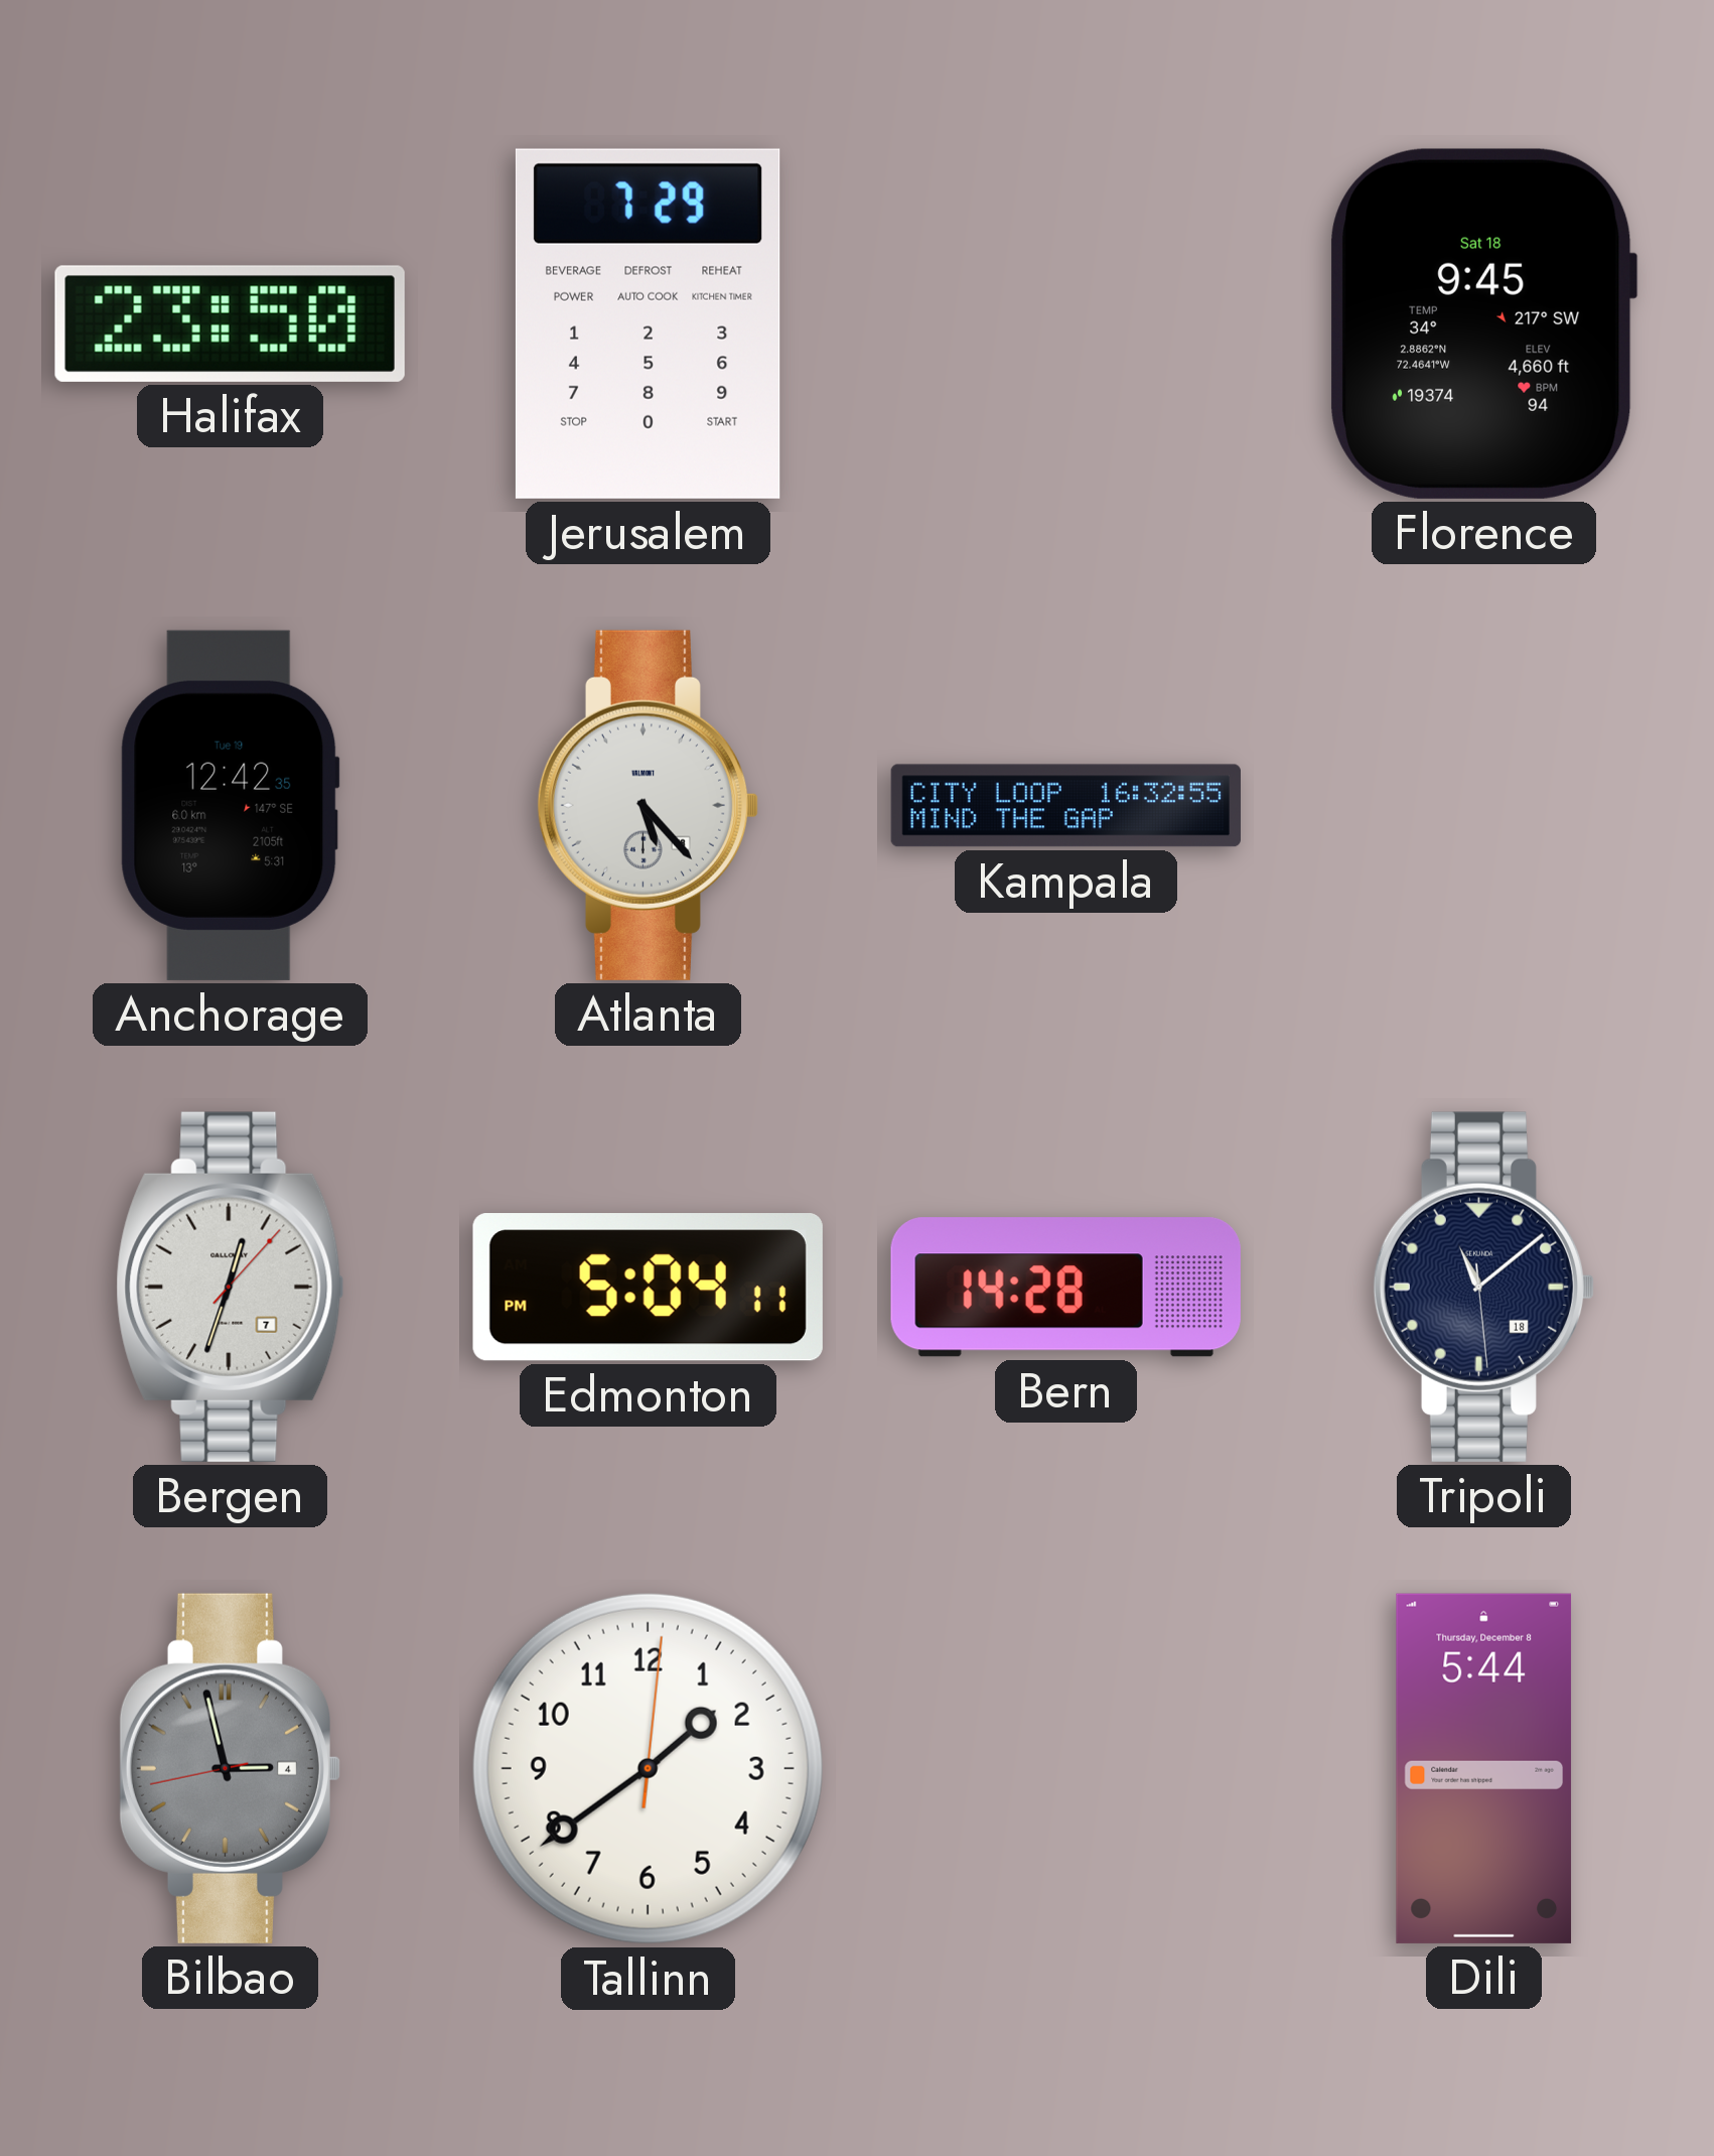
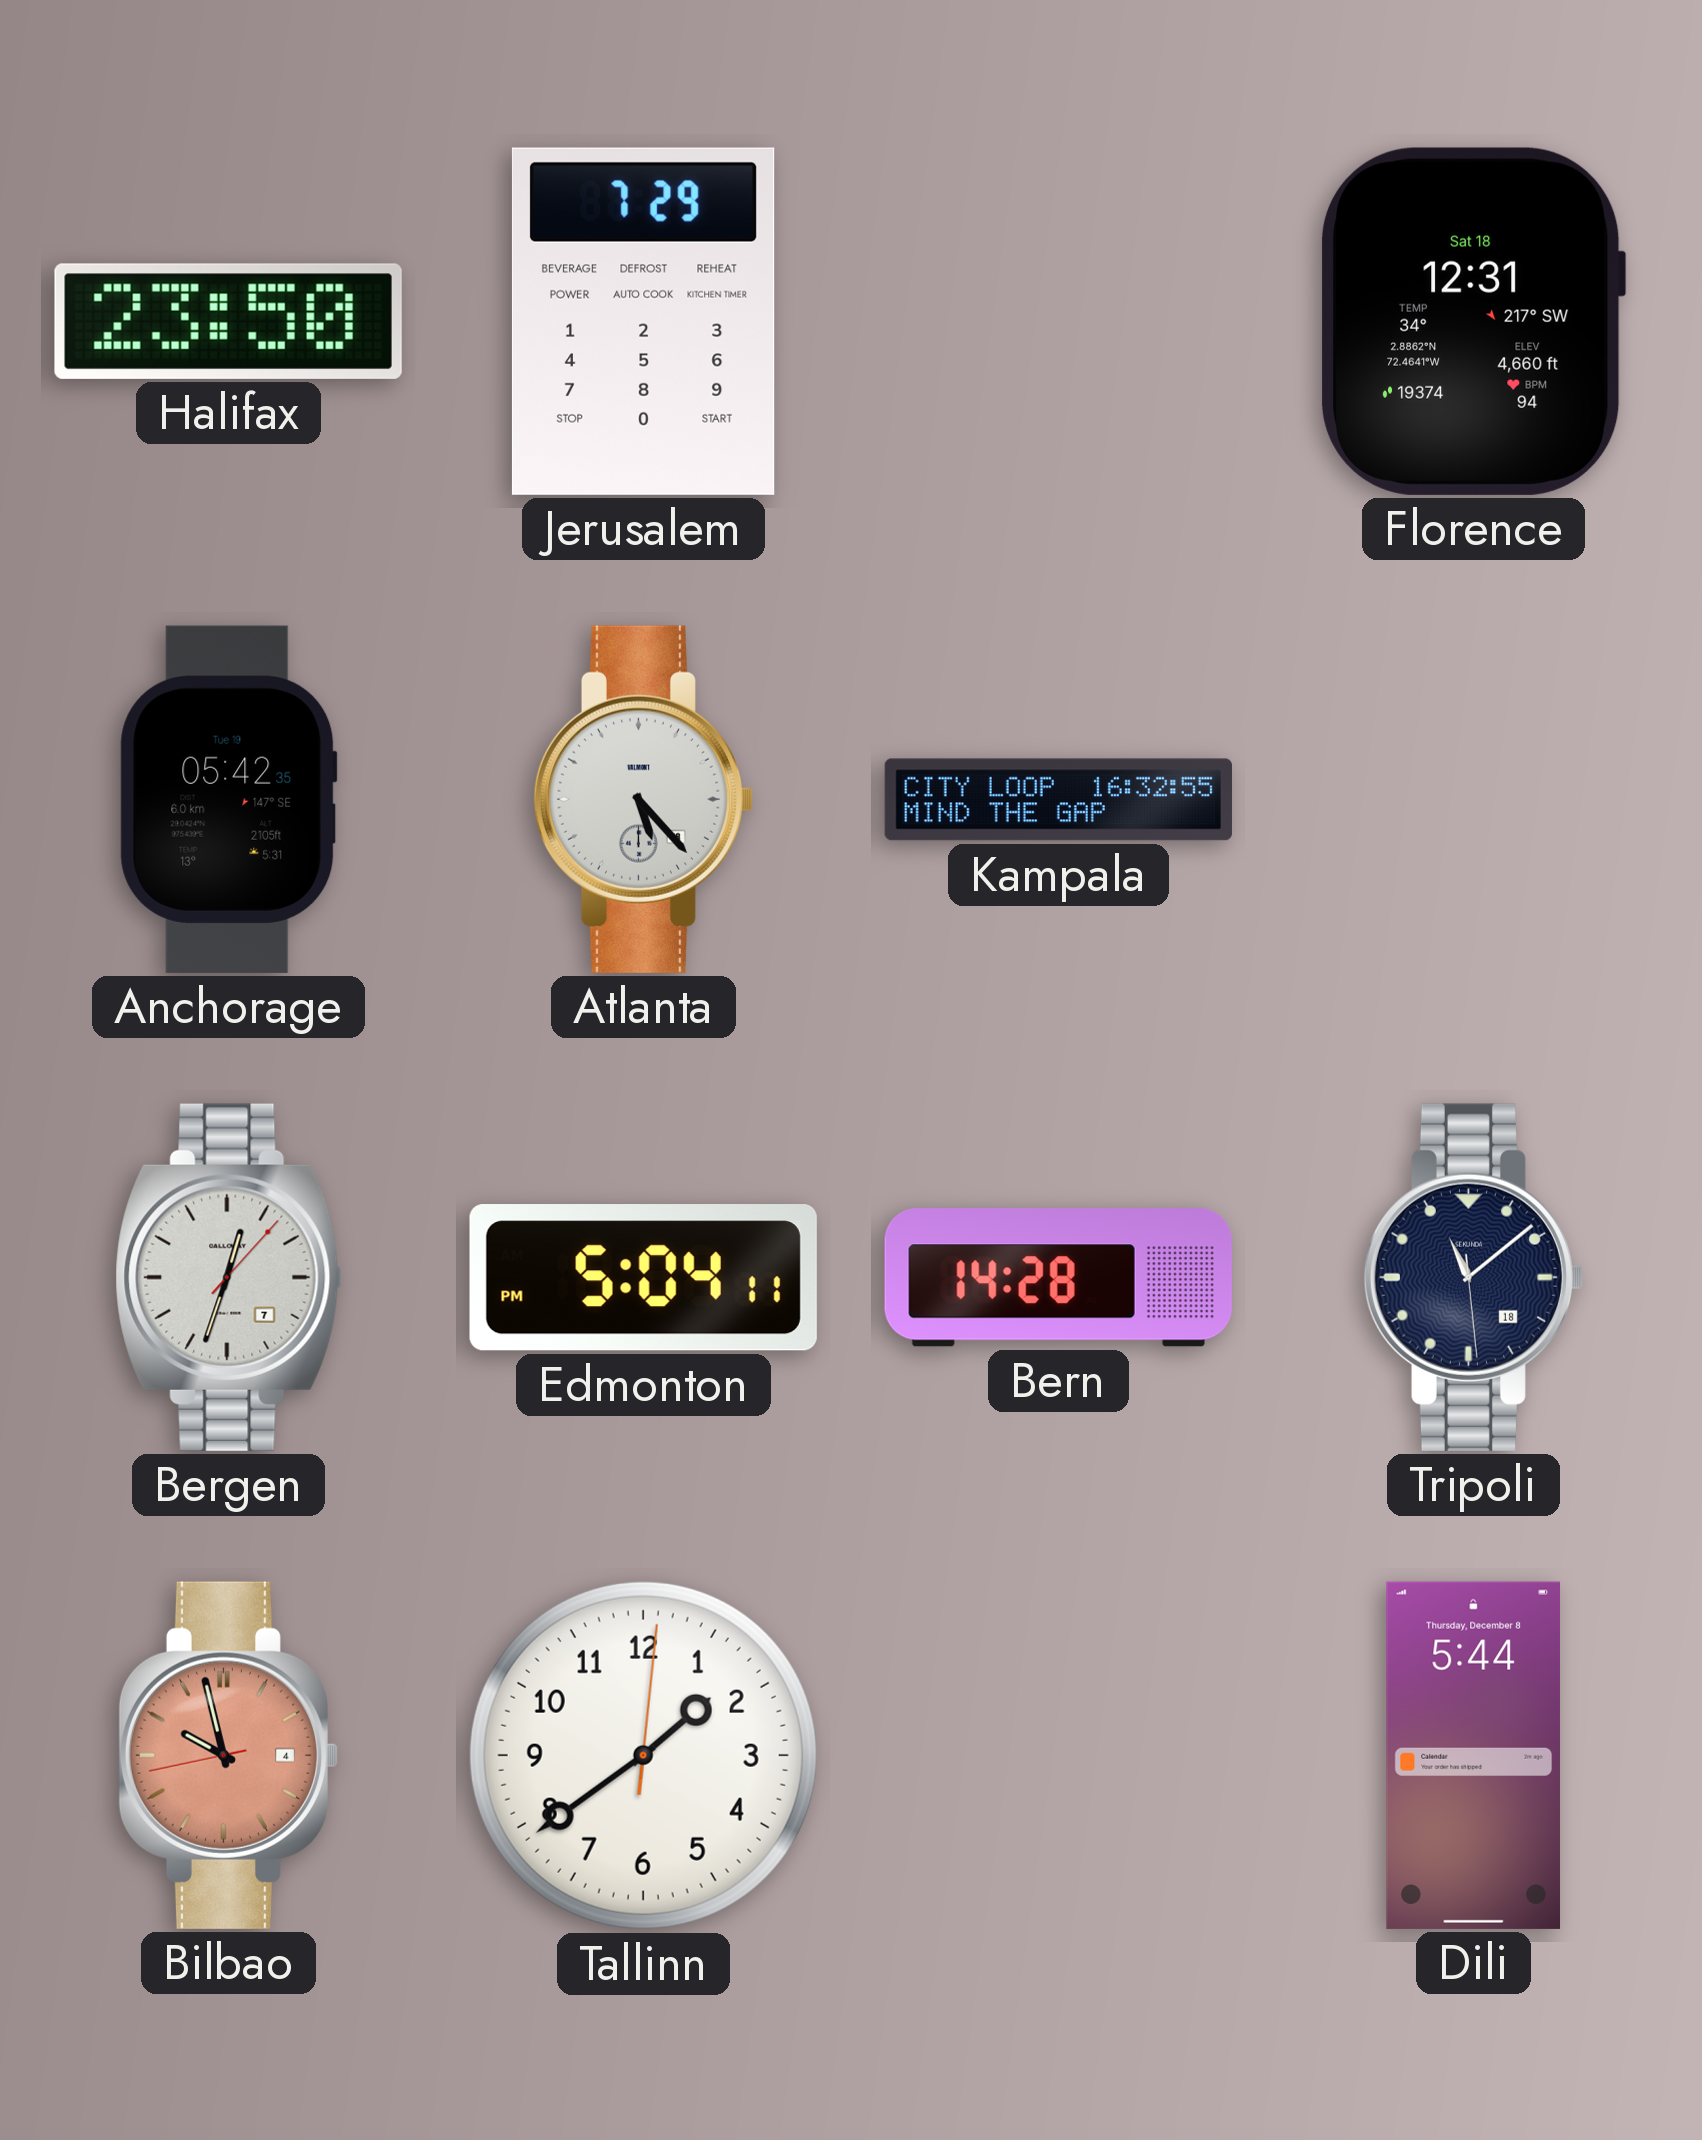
Florence: 9:45 -> 12:31
Anchorage: 12:42 -> 05:42
Bilbao: 2:57 -> 9:57
Bilbao dial: grey -> salmon
